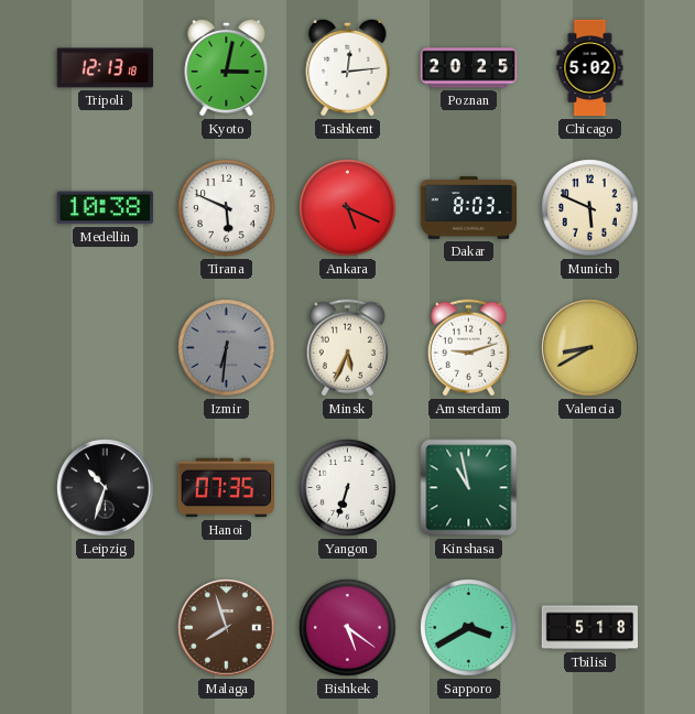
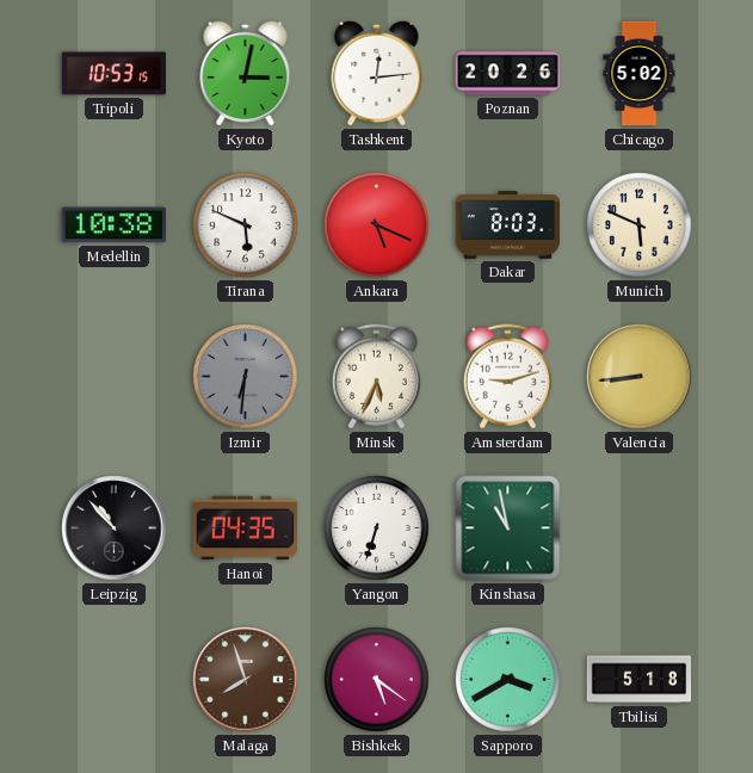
Tripoli: 12:13 -> 10:53
Poznan: 20:25 -> 20:26
Valencia: 8:40 -> 8:44
Leipzig: 10:33 -> 10:53
Hanoi: 07:35 -> 04:35
